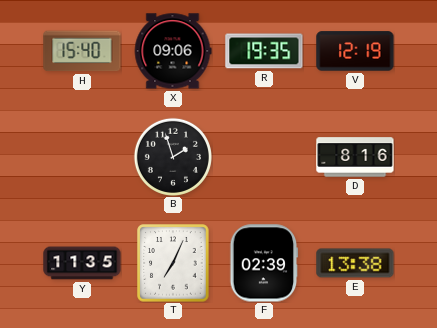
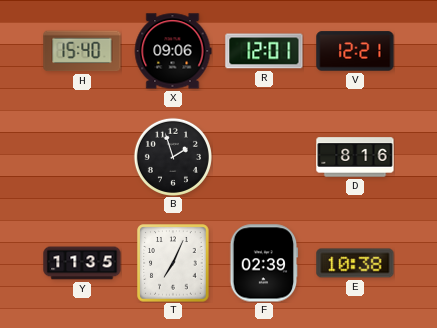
R: 19:35 -> 12:01
V: 12:19 -> 12:21
E: 13:38 -> 10:38
